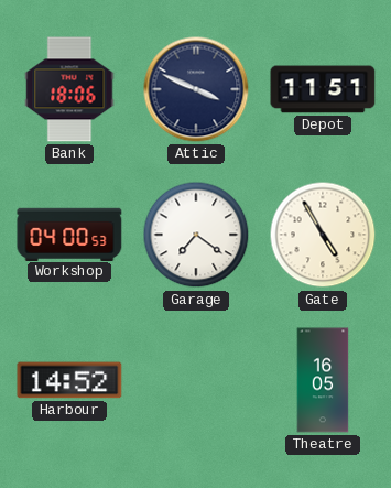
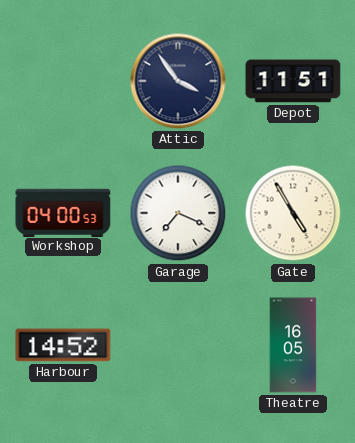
Bank: 18:06 -> none
Attic: 3:49 -> 3:54
Garage: 7:21 -> 7:19
